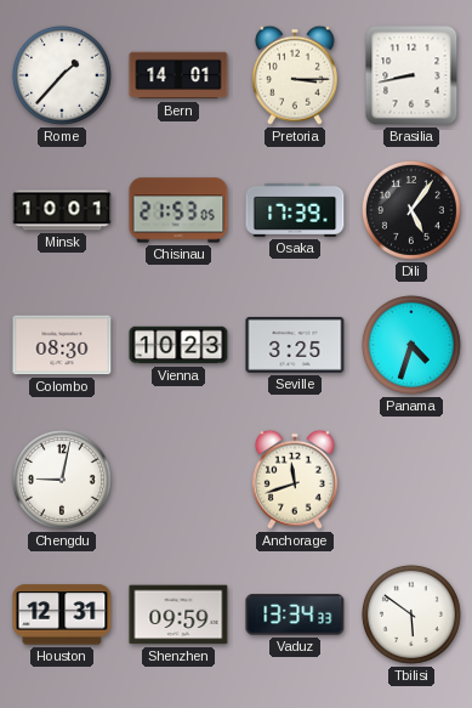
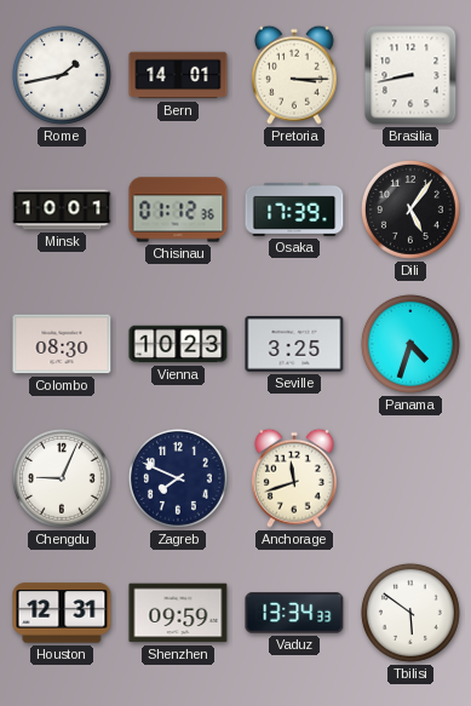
Rome: 1:37 -> 1:43
Chisinau: 21:53 -> 01:12
Chengdu: 9:02 -> 9:04
Zagreb: none -> 7:49
